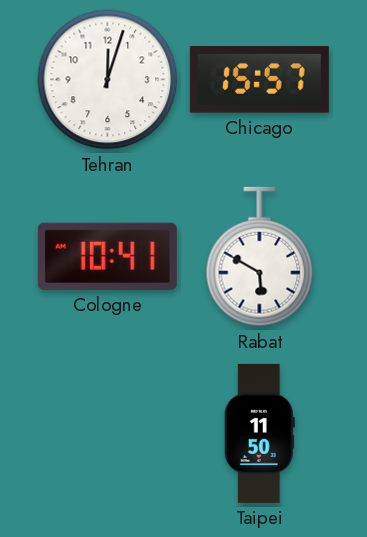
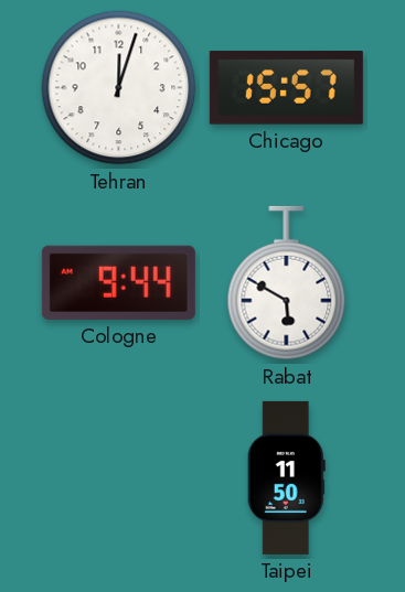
Cologne: 10:41 -> 9:44
